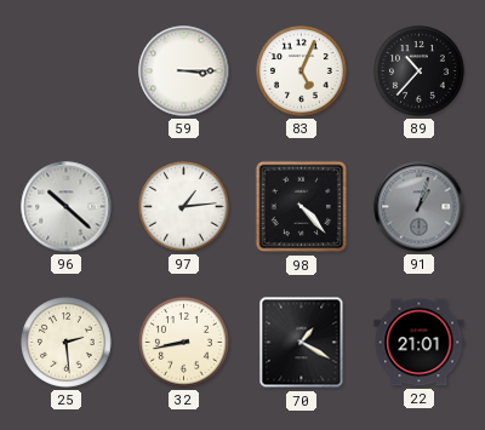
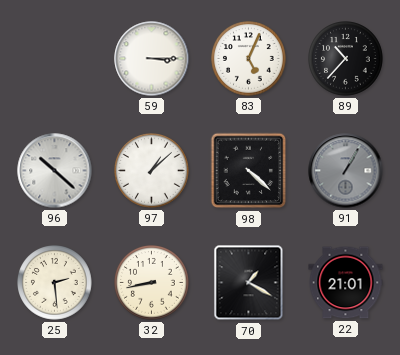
97: 1:14 -> 1:08
98: 4:23 -> 4:22
91: 1:03 -> 1:05
